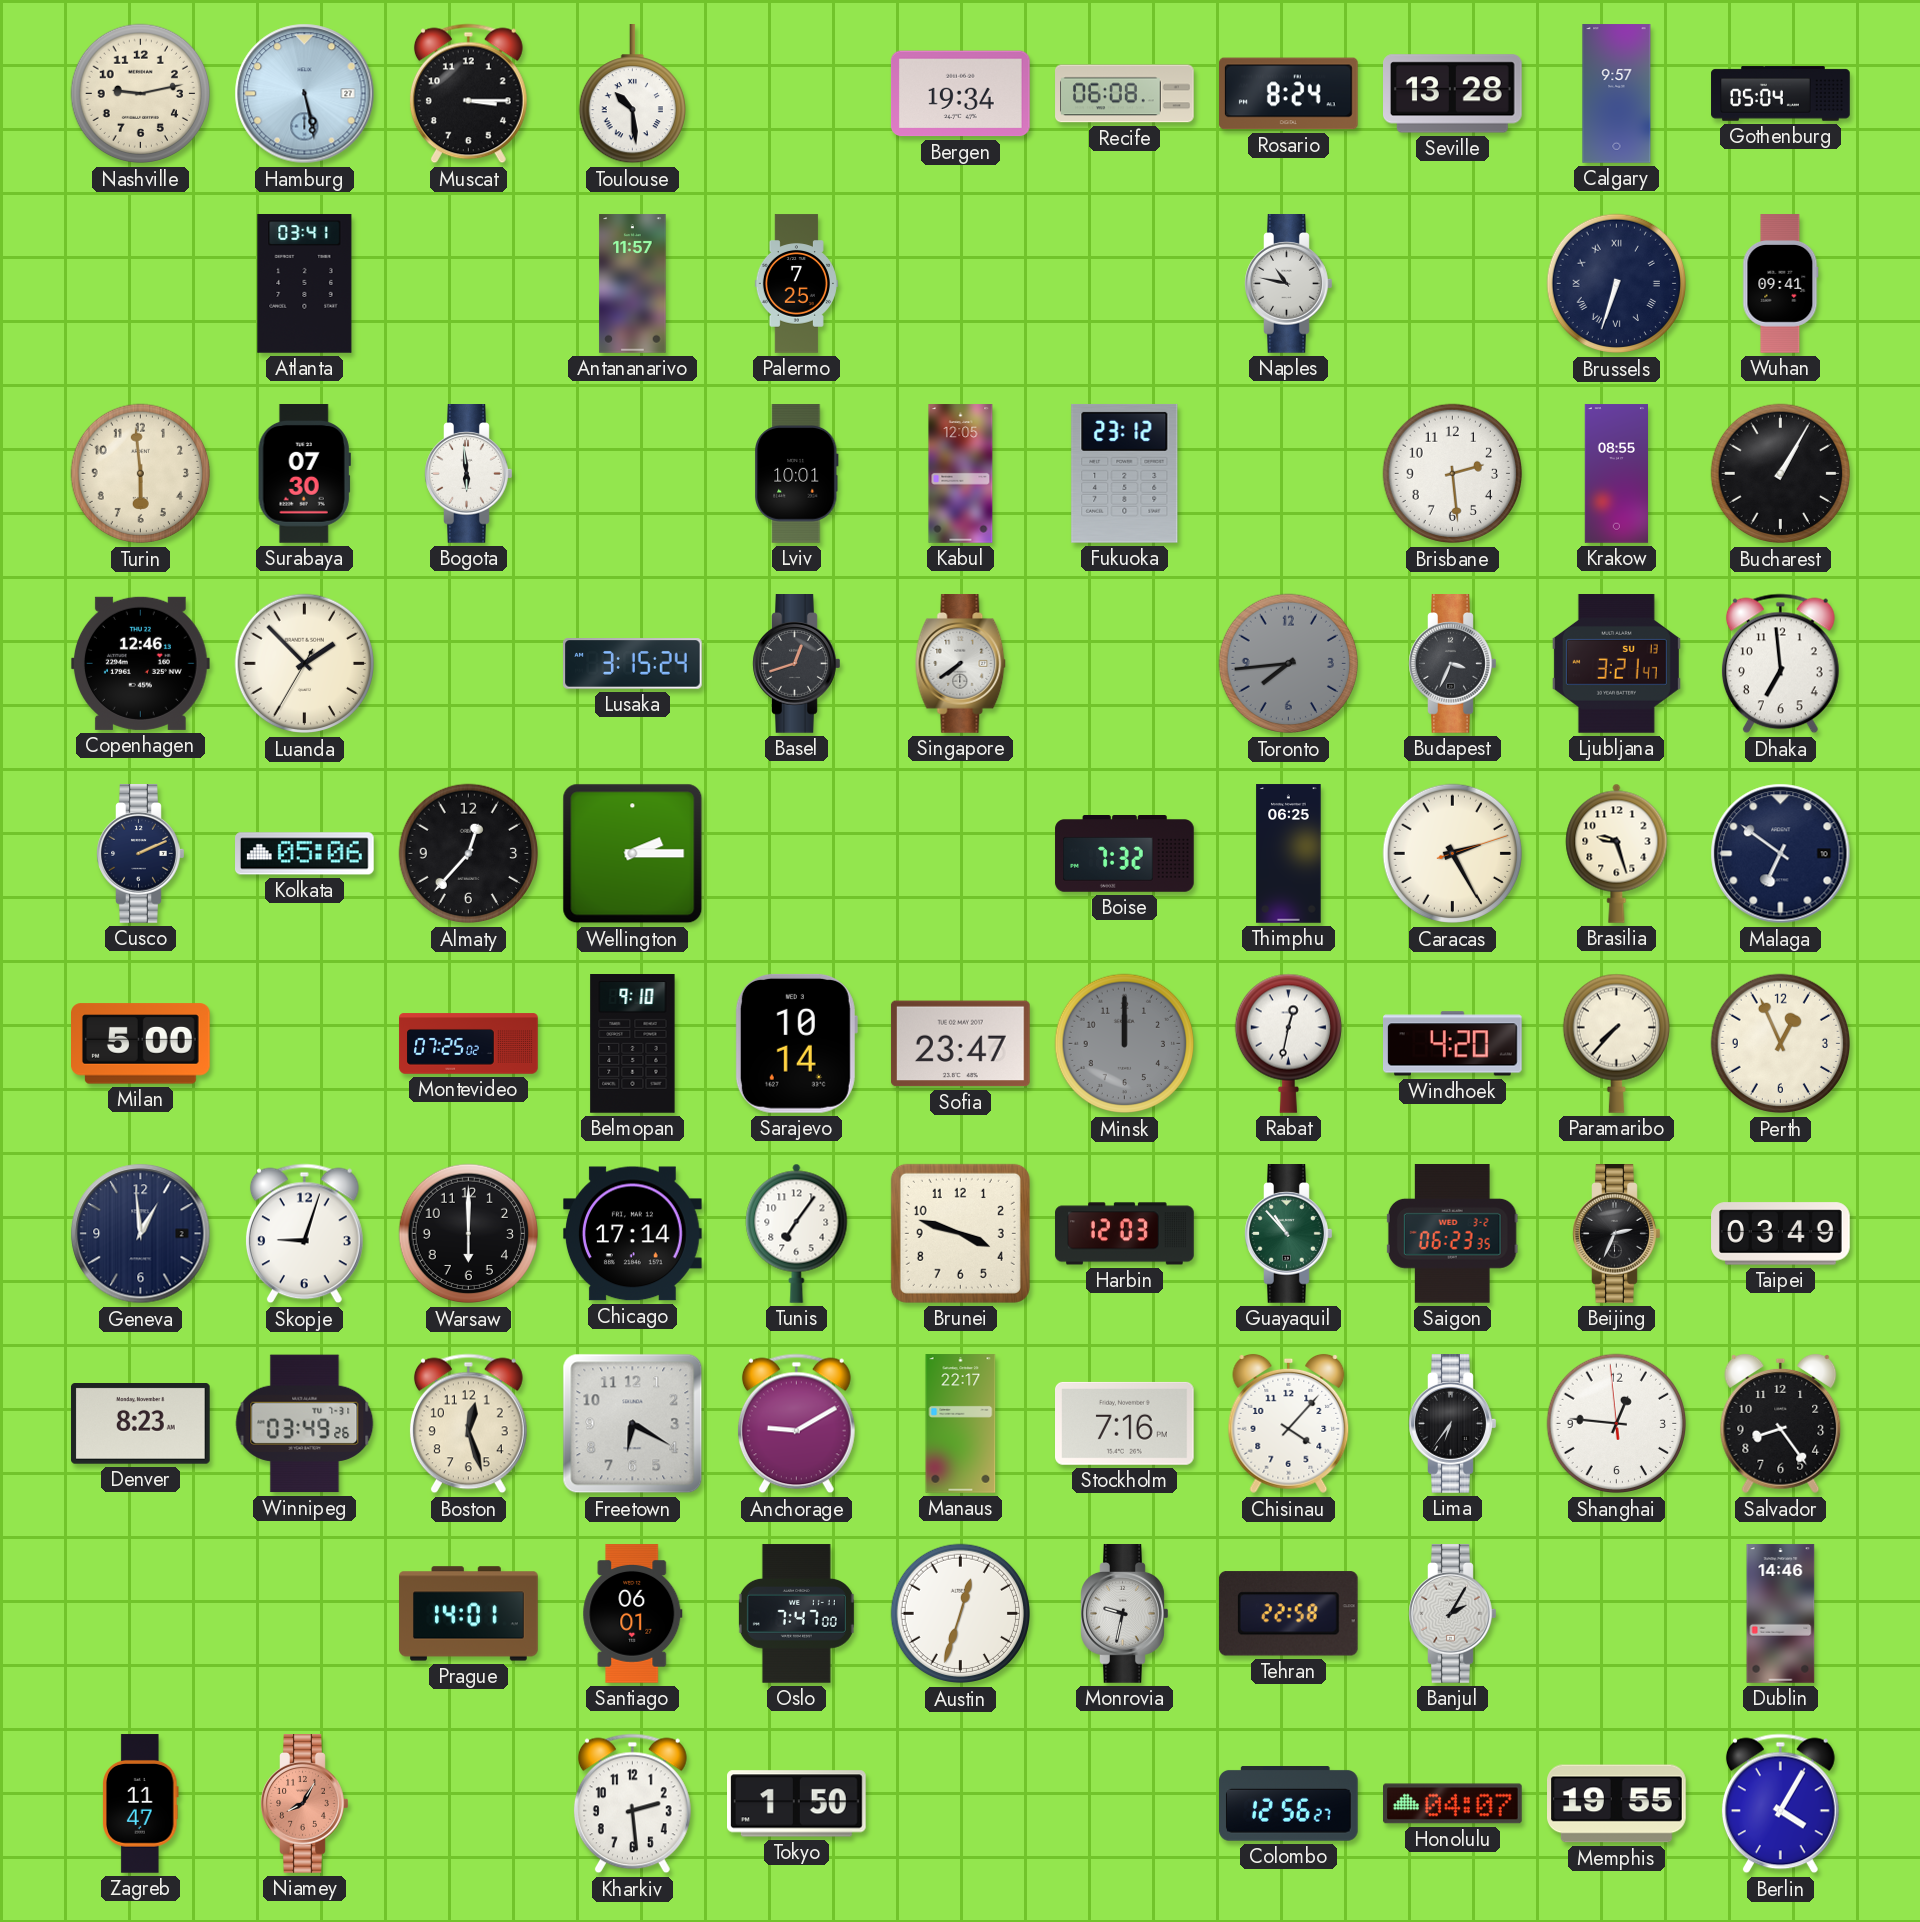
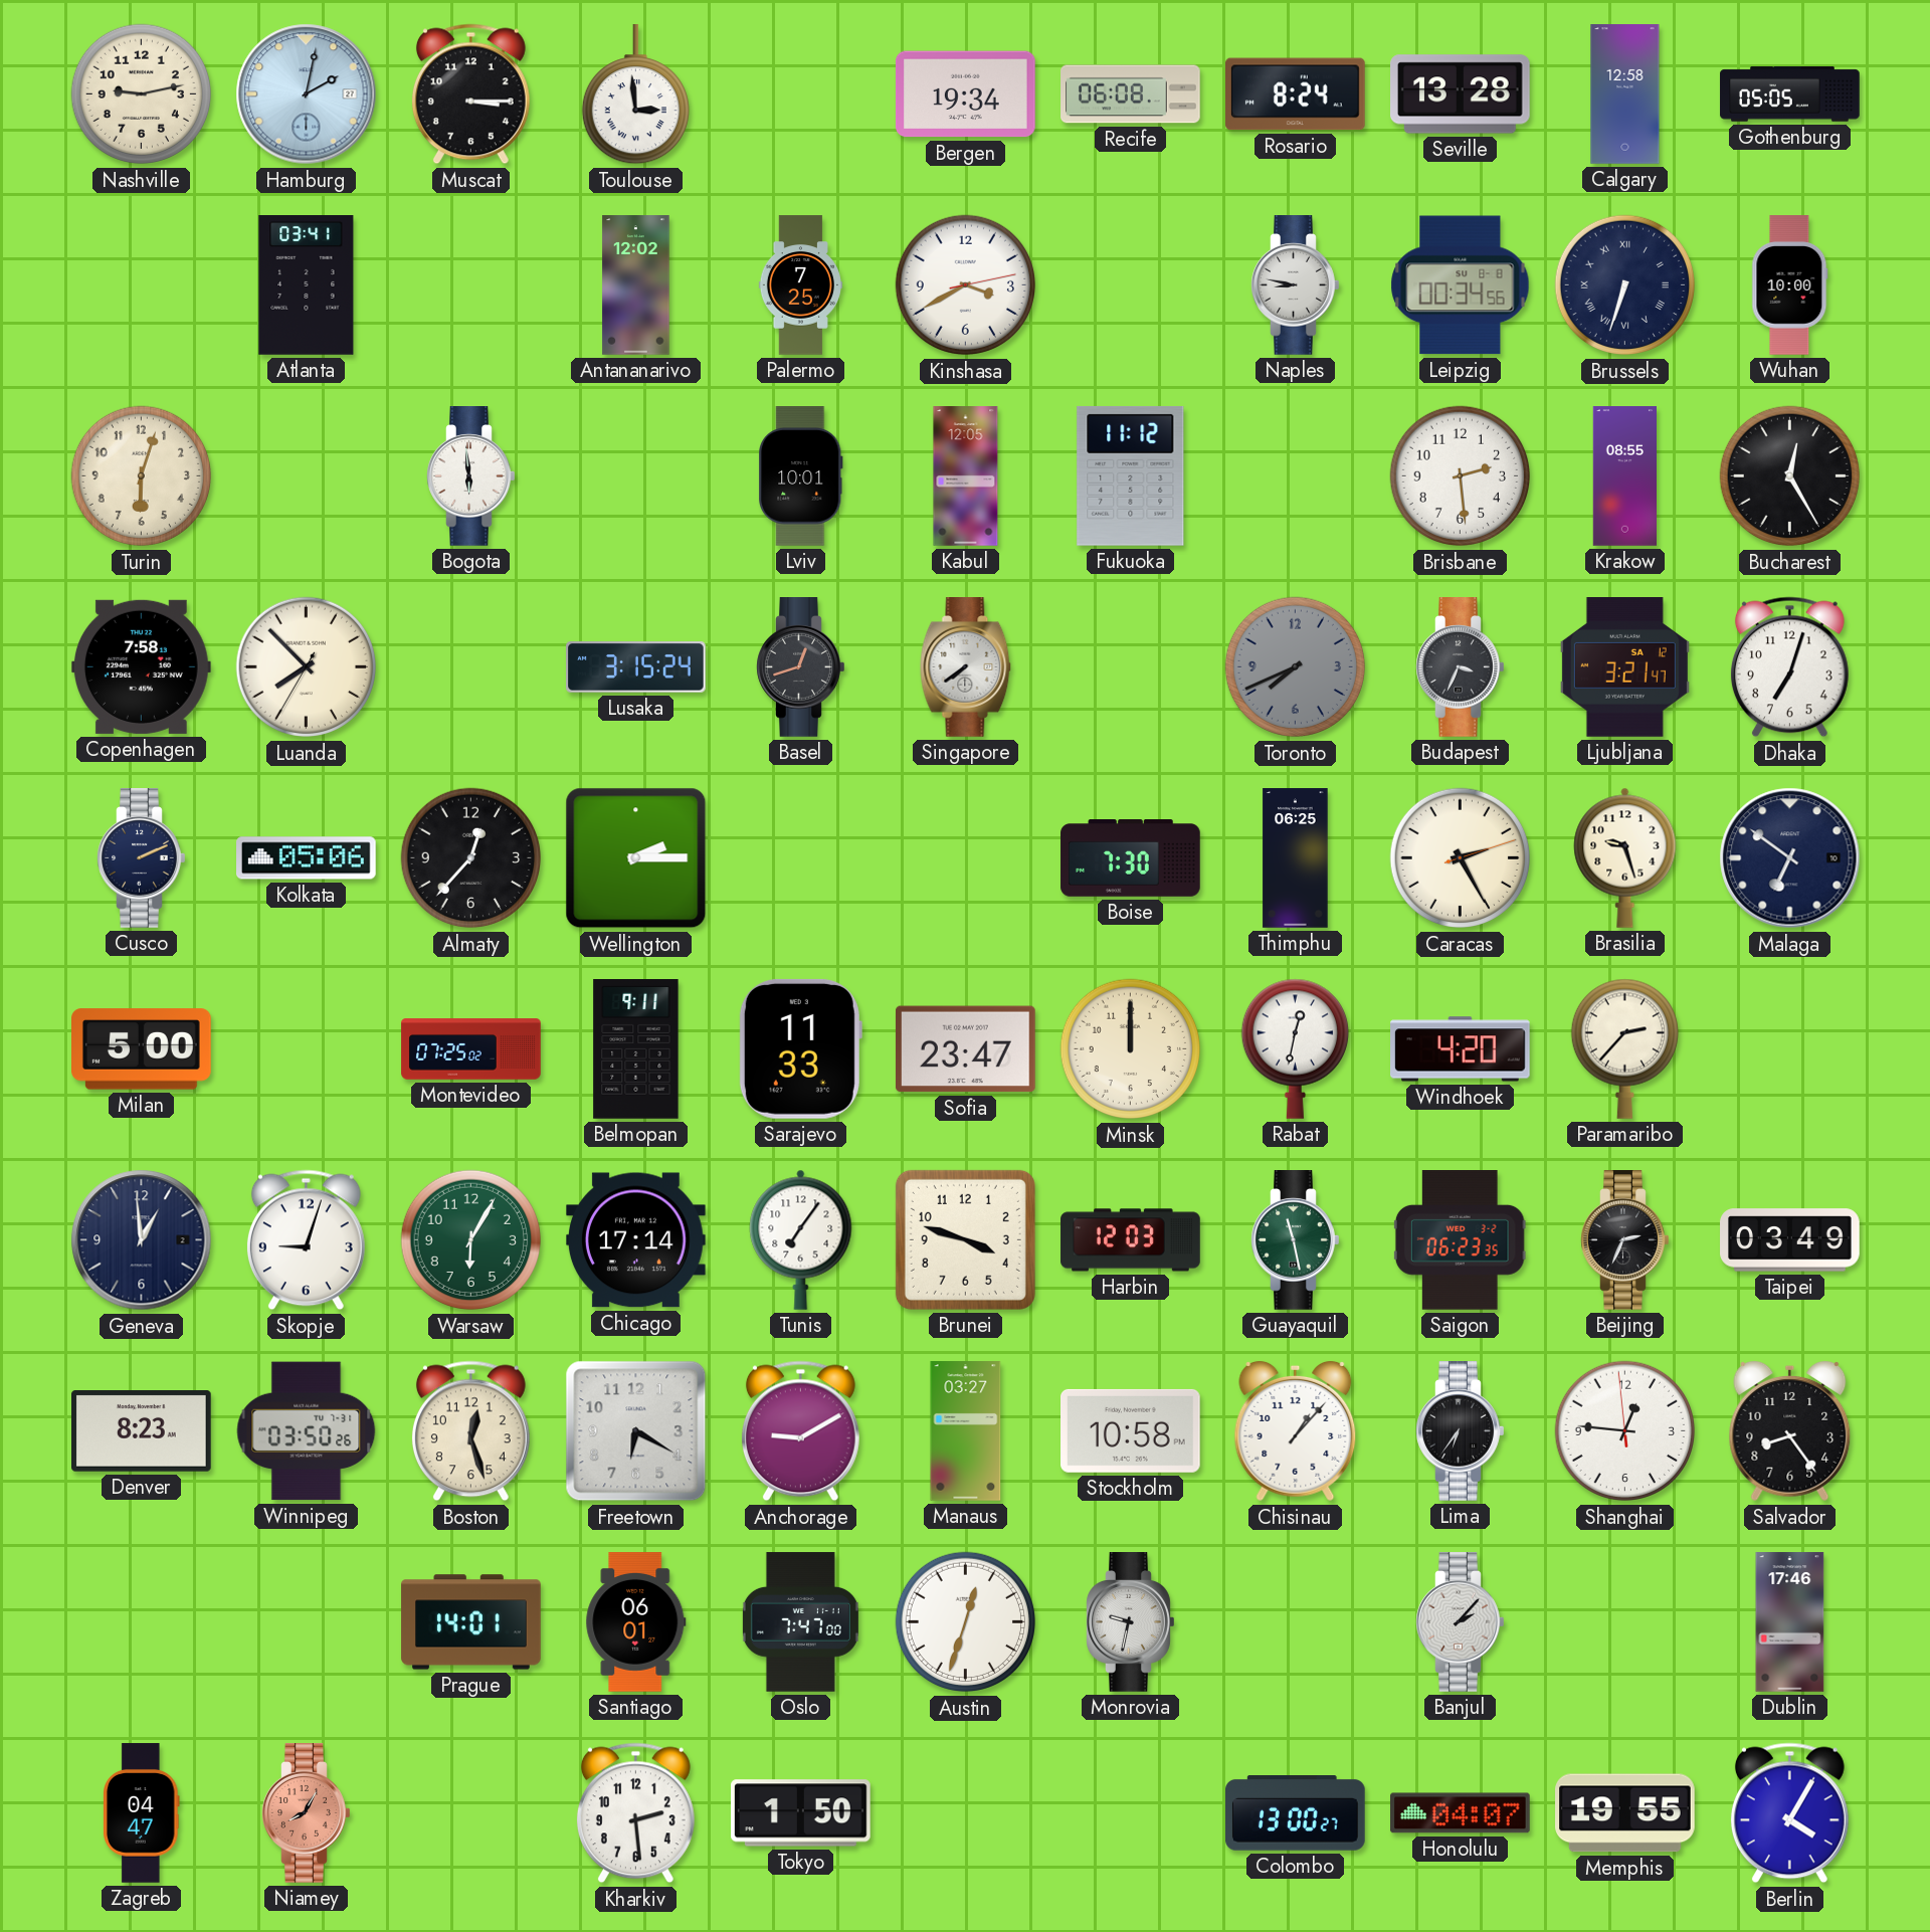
Hamburg: 5:28 -> 2:02
Toulouse: 10:29 -> 2:59
Calgary: 9:57 -> 12:58
Gothenburg: 05:04 -> 05:05
Antananarivo: 11:57 -> 12:02
Kinshasa: none -> 3:40
Naples: 10:47 -> 8:47
Leipzig: none -> 00:34
Wuhan: 09:41 -> 10:00
Turin: 5:59 -> 6:03
Surabaya: 07:30 -> none
Fukuoka: 23:12 -> 11:12
Bucharest: 1:05 -> 12:25
Copenhagen: 12:46 -> 7:58
Luanda: 1:52 -> 7:52
Toronto: 7:44 -> 7:41
Ljubljana date: SU 13 -> SA 12
Dhaka: 6:59 -> 7:03
Boise: 7:32 -> 7:30
Belmopan: 9:10 -> 9:11
Sarajevo: 10:14 -> 11:33
Minsk dial: grey -> cream
Paramaribo: 7:37 -> 2:37
Perth: 12:56 -> none
Warsaw: 6:00 -> 6:05
Warsaw dial: black -> green
Guayaquil: 10:53 -> 11:28
Winnipeg: 03:49 -> 03:50
Manaus: 22:17 -> 03:27
Stockholm: 7:16 -> 10:58
Chisinau: 4:07 -> 1:07
Tehran: 22:58 -> none
Banjul: 2:05 -> 2:07
Dublin: 14:46 -> 17:46
Zagreb: 11:47 -> 04:47
Colombo: 12:56 -> 13:00
